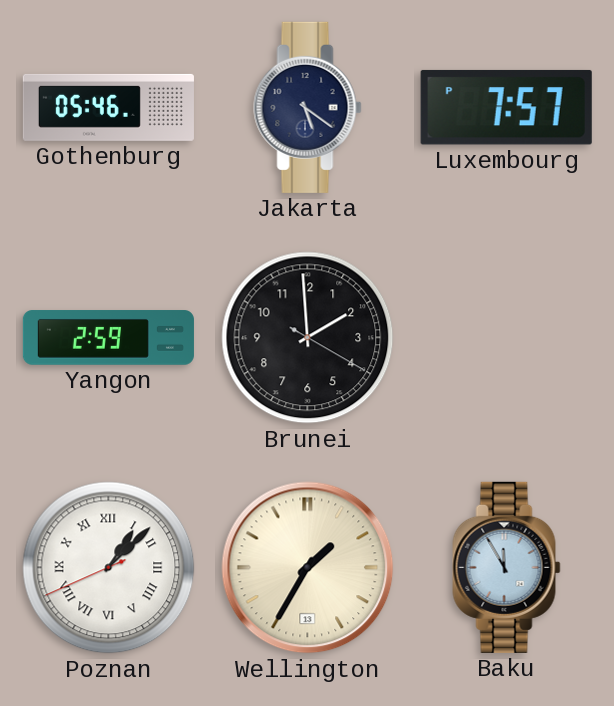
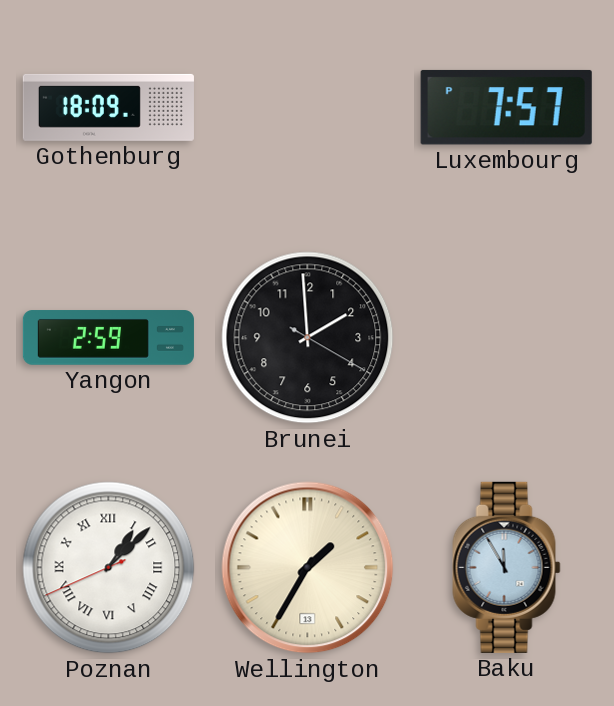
Gothenburg: 05:46 -> 18:09
Jakarta: 5:21 -> none
